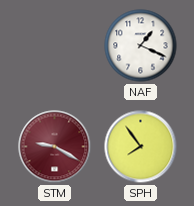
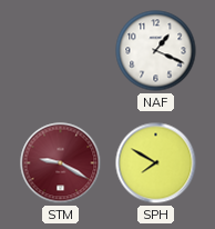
SPH: 7:54 -> 7:50
